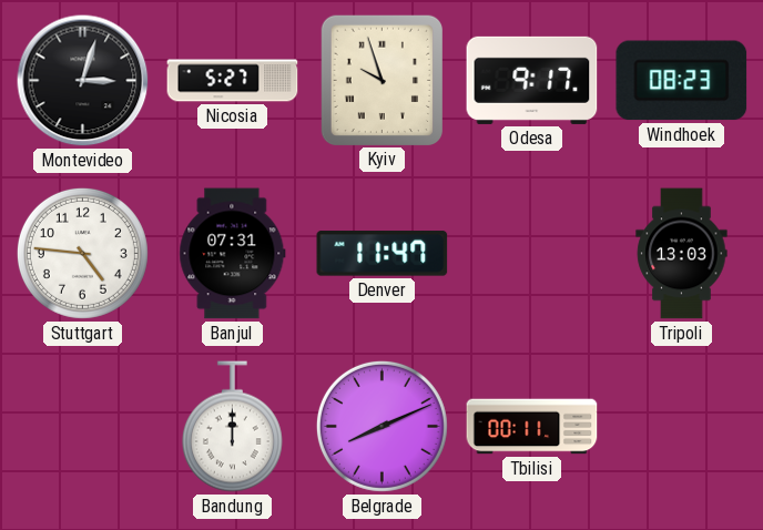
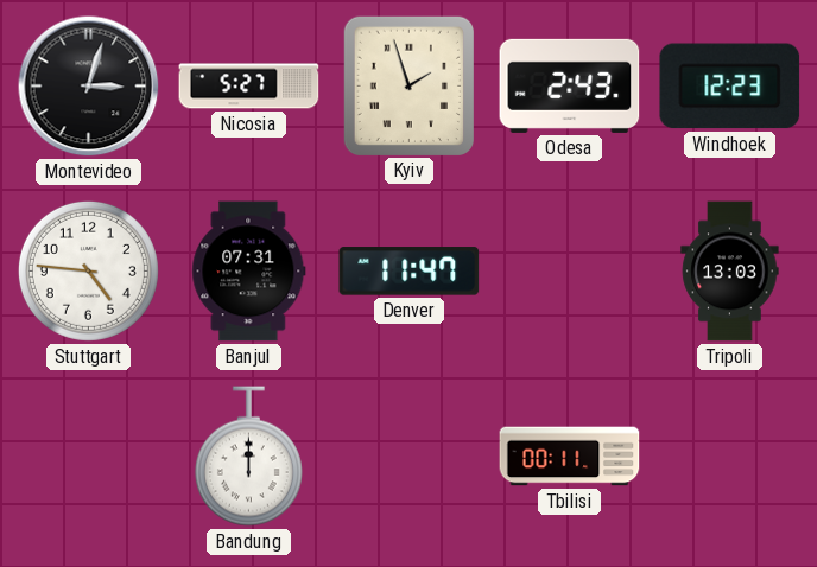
Kyiv: 9:57 -> 1:57
Odesa: 9:17 -> 2:43
Windhoek: 08:23 -> 12:23
Belgrade: 8:11 -> none
